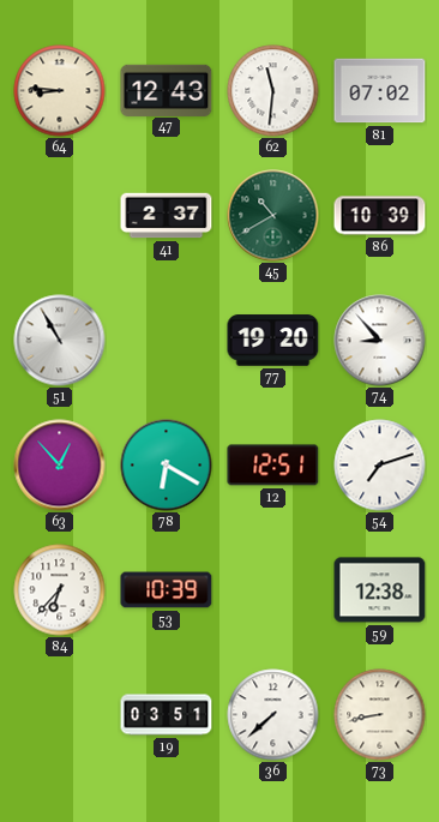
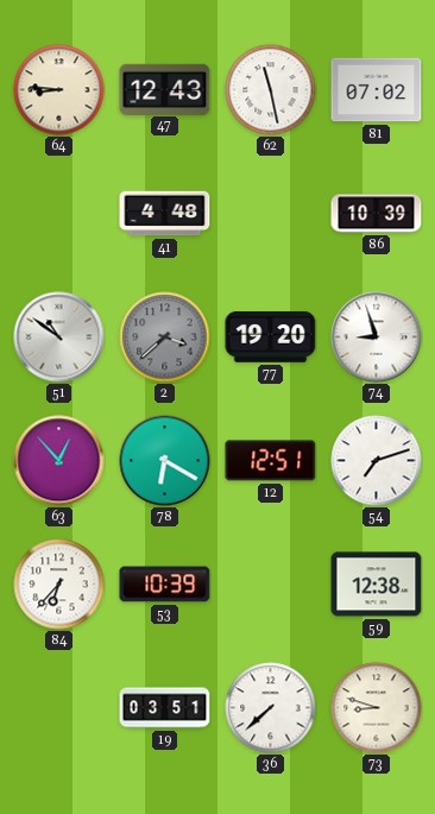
62: 11:31 -> 11:28
41: 2:37 -> 4:48
45: 10:40 -> none
51: 10:55 -> 10:51
2: none -> 3:38
74: 8:53 -> 8:57
73: 8:43 -> 8:48
